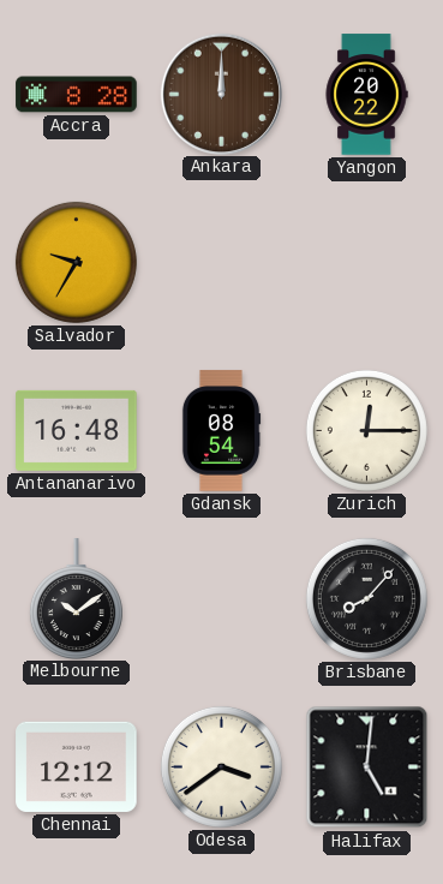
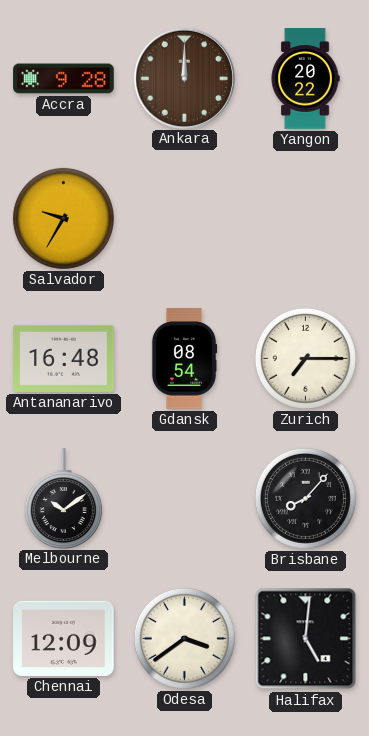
Accra: 8:28 -> 9:28
Zurich: 12:15 -> 7:15
Chennai: 12:12 -> 12:09
